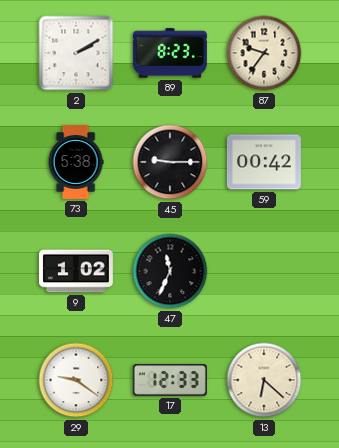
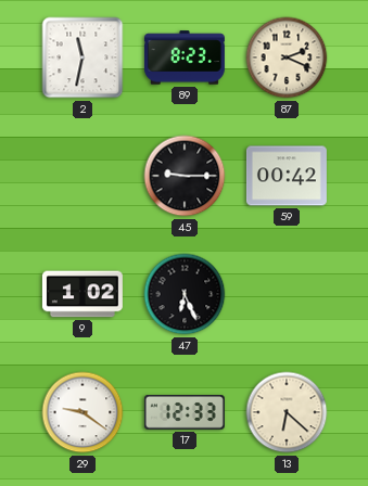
2: 2:10 -> 11:32
87: 9:36 -> 2:19
73: 5:38 -> none
47: 11:34 -> 6:26
